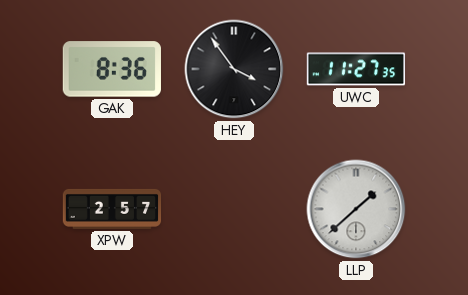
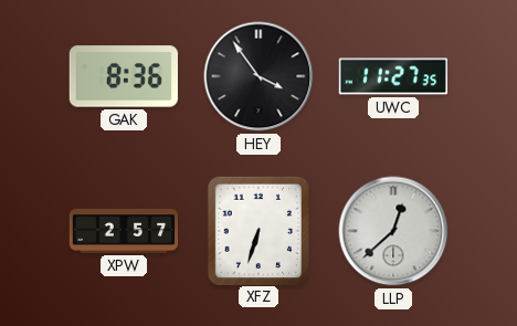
XFZ: none -> 6:33
LLP: 1:38 -> 12:38
